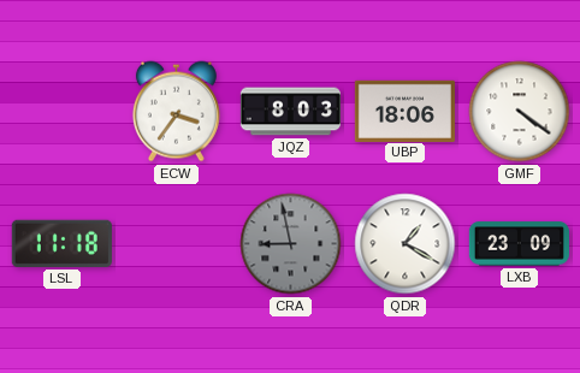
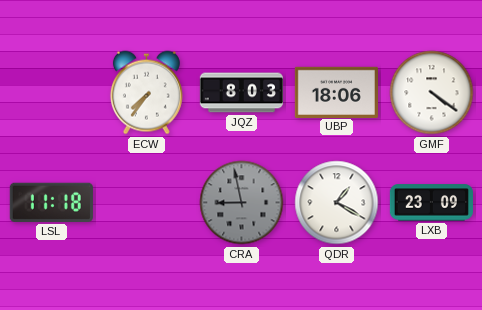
ECW: 3:36 -> 7:36
